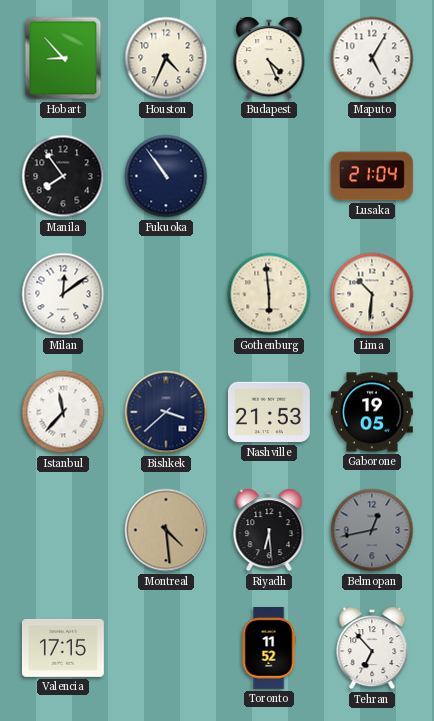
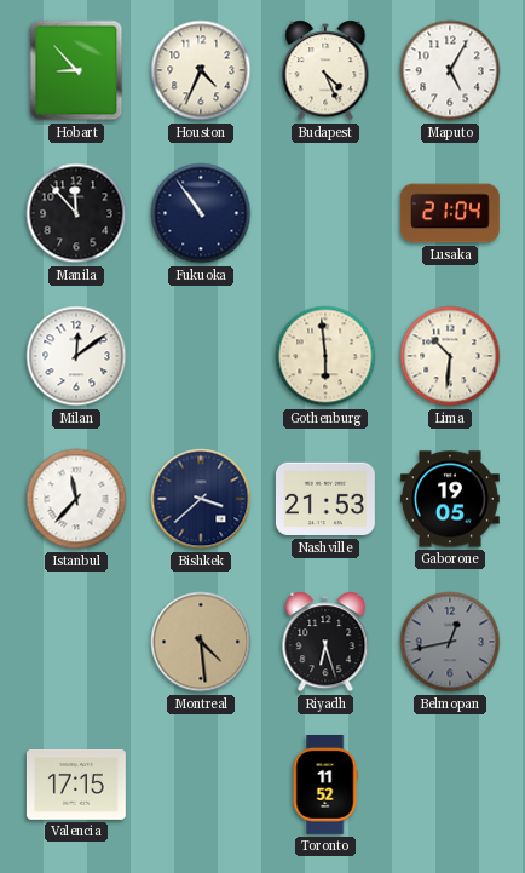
Manila: 7:54 -> 11:53
Riyadh: 6:29 -> 6:27
Tehran: 6:53 -> none
